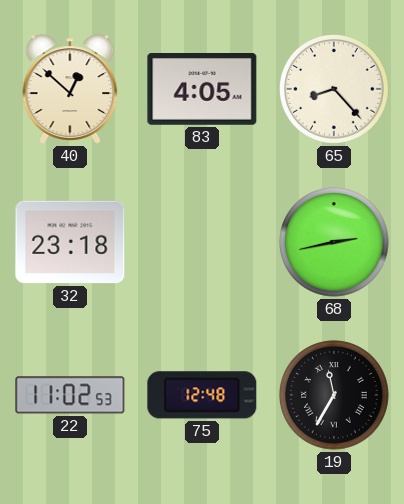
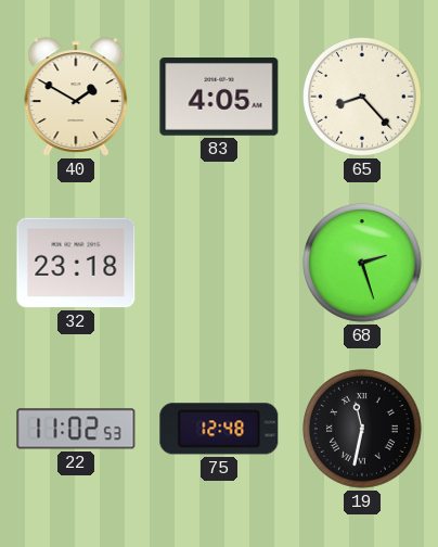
40: 12:52 -> 1:50
68: 2:43 -> 2:27
19: 11:35 -> 11:32
